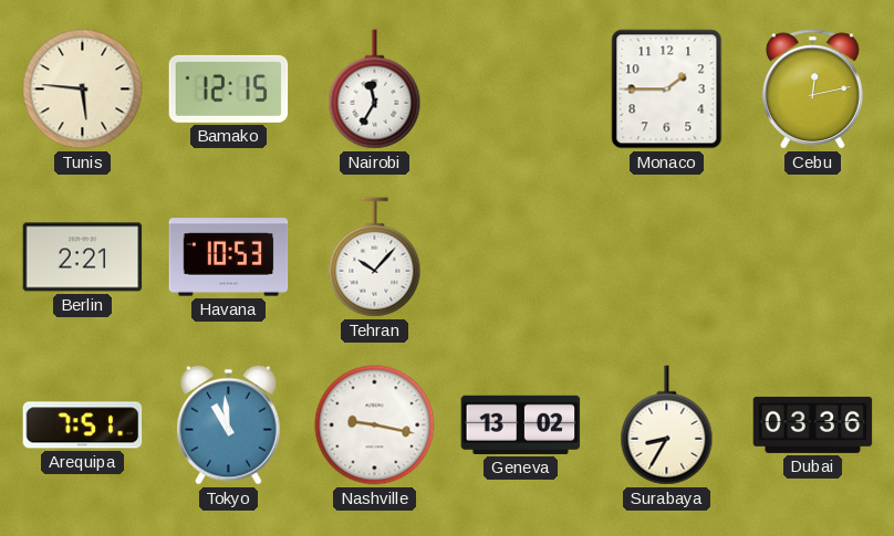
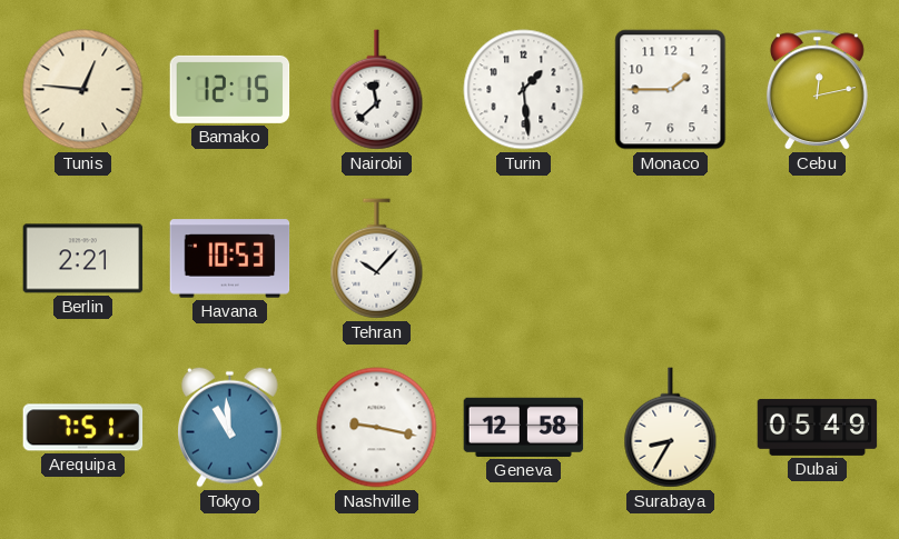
Tunis: 5:46 -> 12:46
Nairobi: 11:35 -> 11:38
Turin: none -> 1:29
Geneva: 13:02 -> 12:58
Dubai: 03:36 -> 05:49
